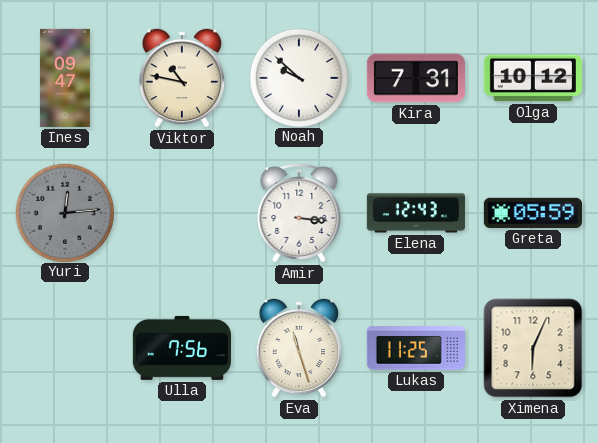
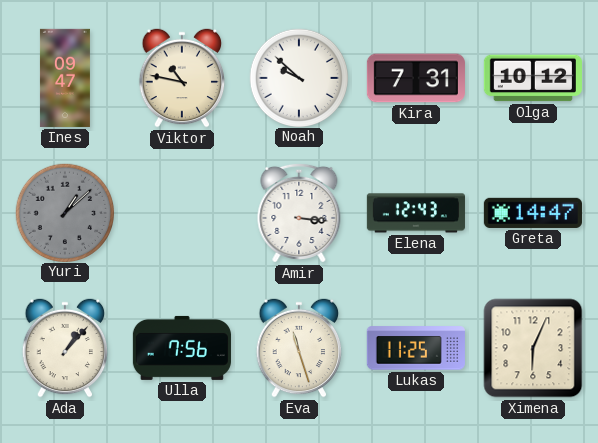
Yuri: 12:14 -> 1:08
Greta: 05:59 -> 14:47
Ada: none -> 1:07
